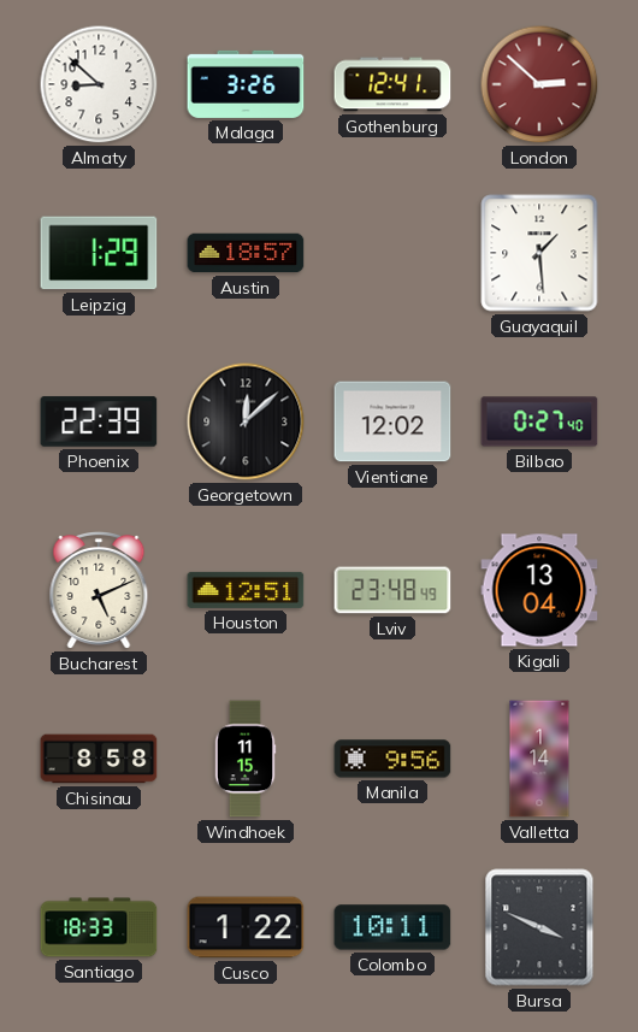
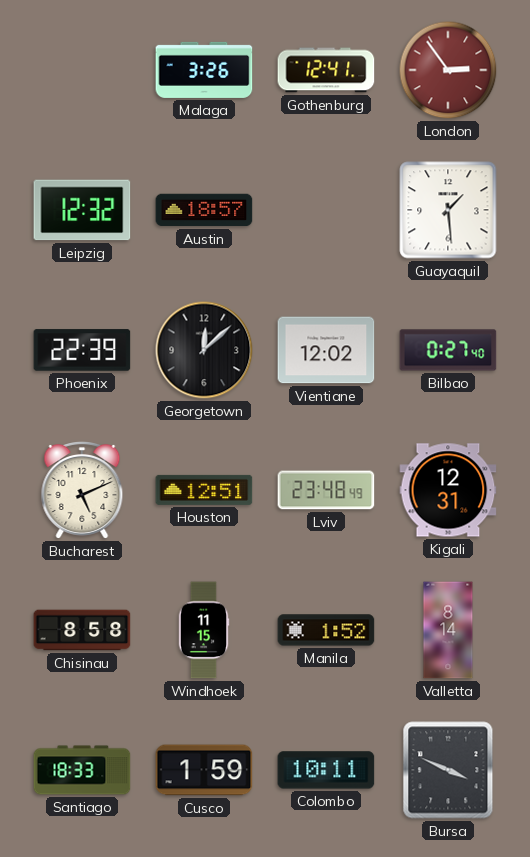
Almaty: 8:52 -> none
London: 2:52 -> 2:54
Leipzig: 1:29 -> 12:32
Kigali: 13:04 -> 12:31
Manila: 9:56 -> 1:52
Valletta: 1:14 -> 8:14
Cusco: 1:22 -> 1:59
